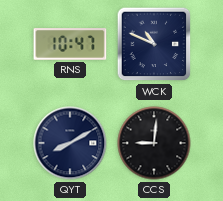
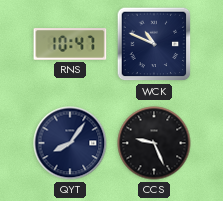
QYT: 8:10 -> 8:06
CCS: 9:01 -> 9:26
